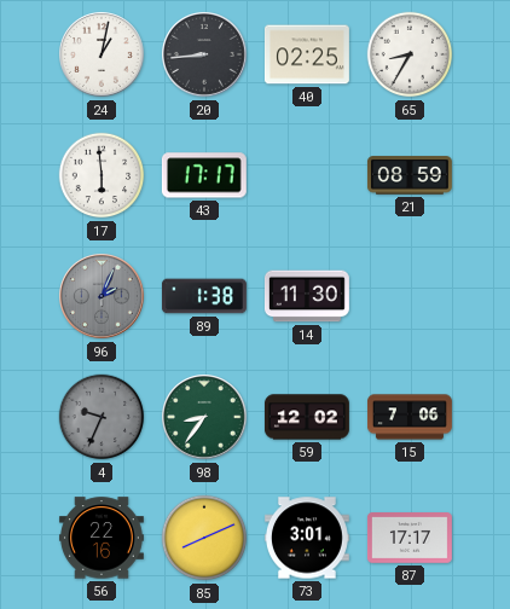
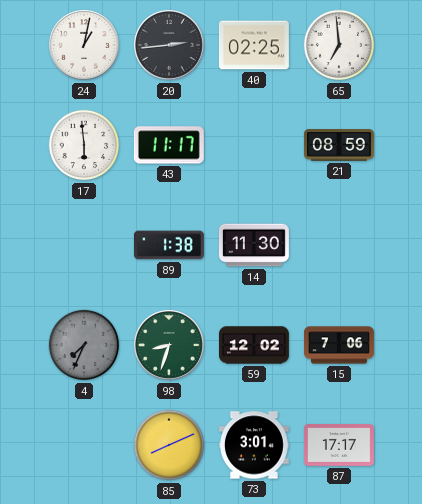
20: 8:44 -> 2:44
65: 8:35 -> 6:59
43: 17:17 -> 11:17
96: 2:04 -> none
4: 9:34 -> 7:34
98: 8:36 -> 8:33
56: 22:16 -> none
